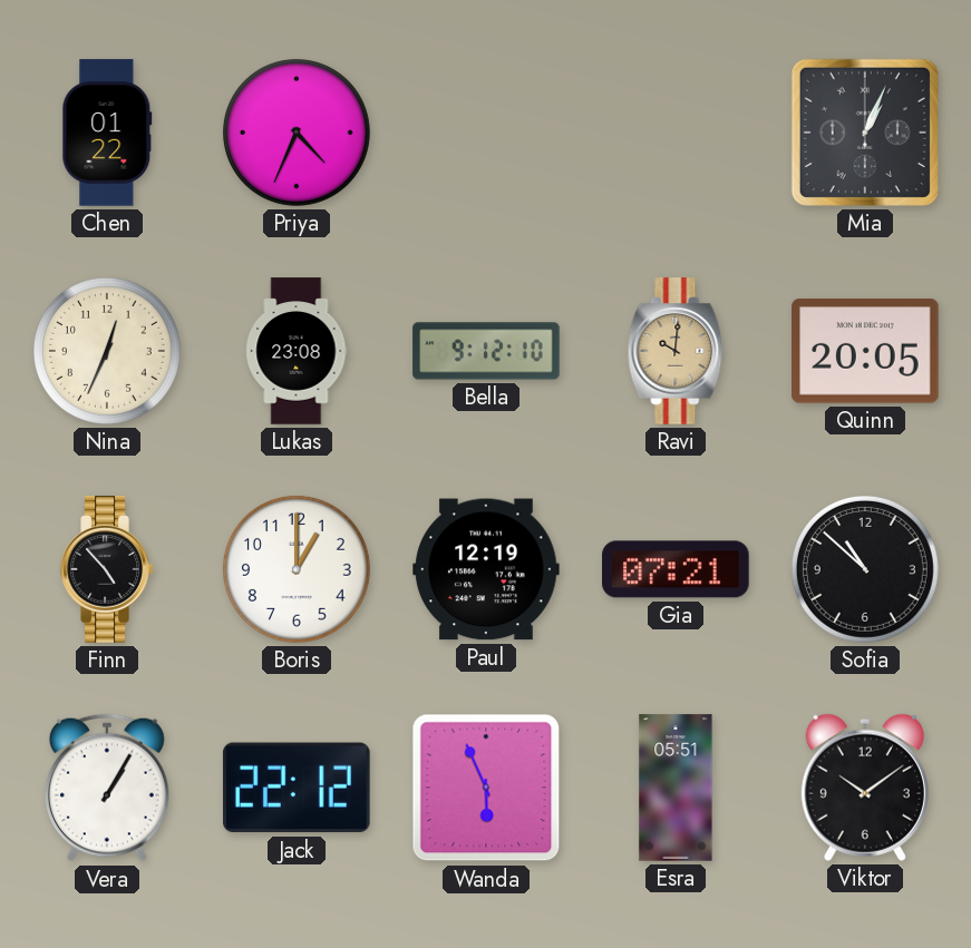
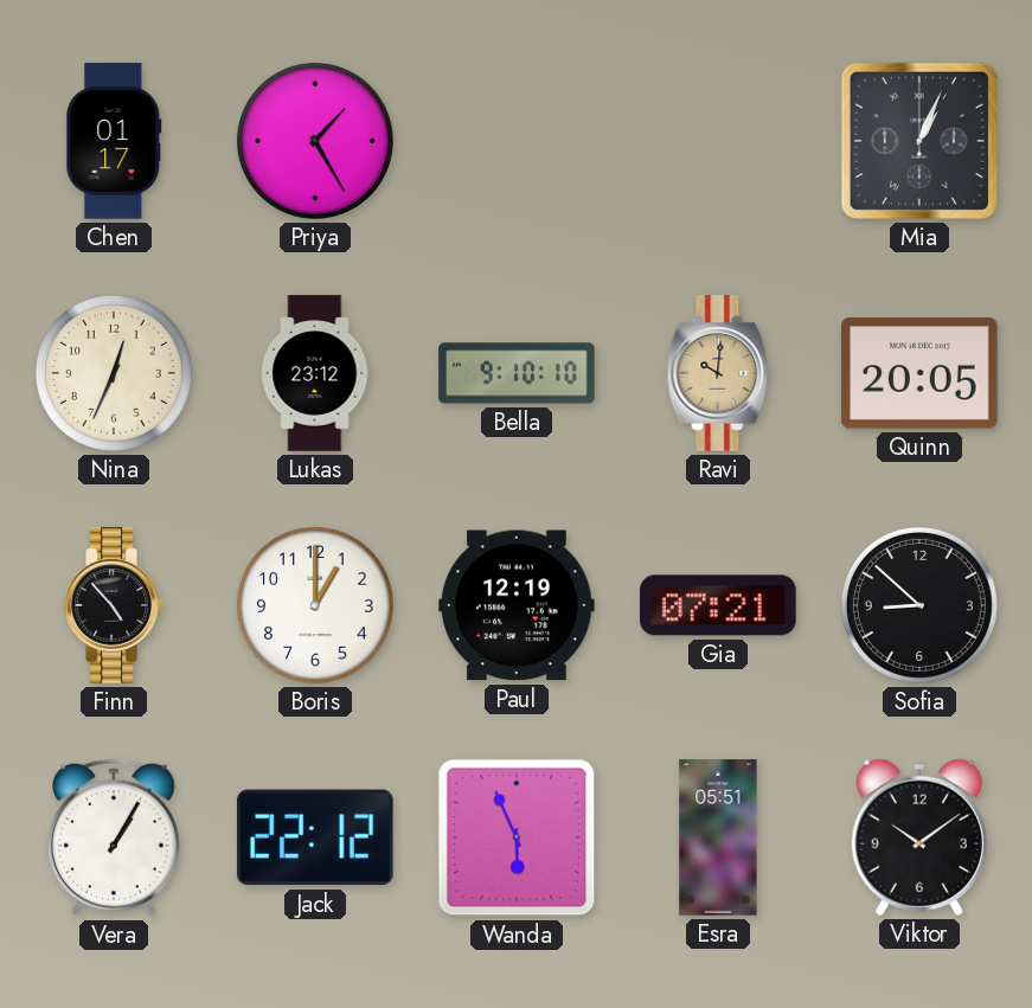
Chen: 01:22 -> 01:17
Priya: 4:34 -> 1:25
Lukas: 23:08 -> 23:12
Bella: 9:12 -> 9:10
Sofia: 10:52 -> 8:52
